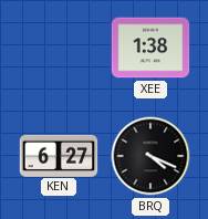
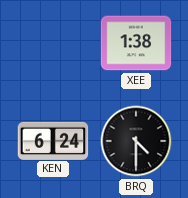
KEN: 6:27 -> 6:24
BRQ: 4:19 -> 4:30
